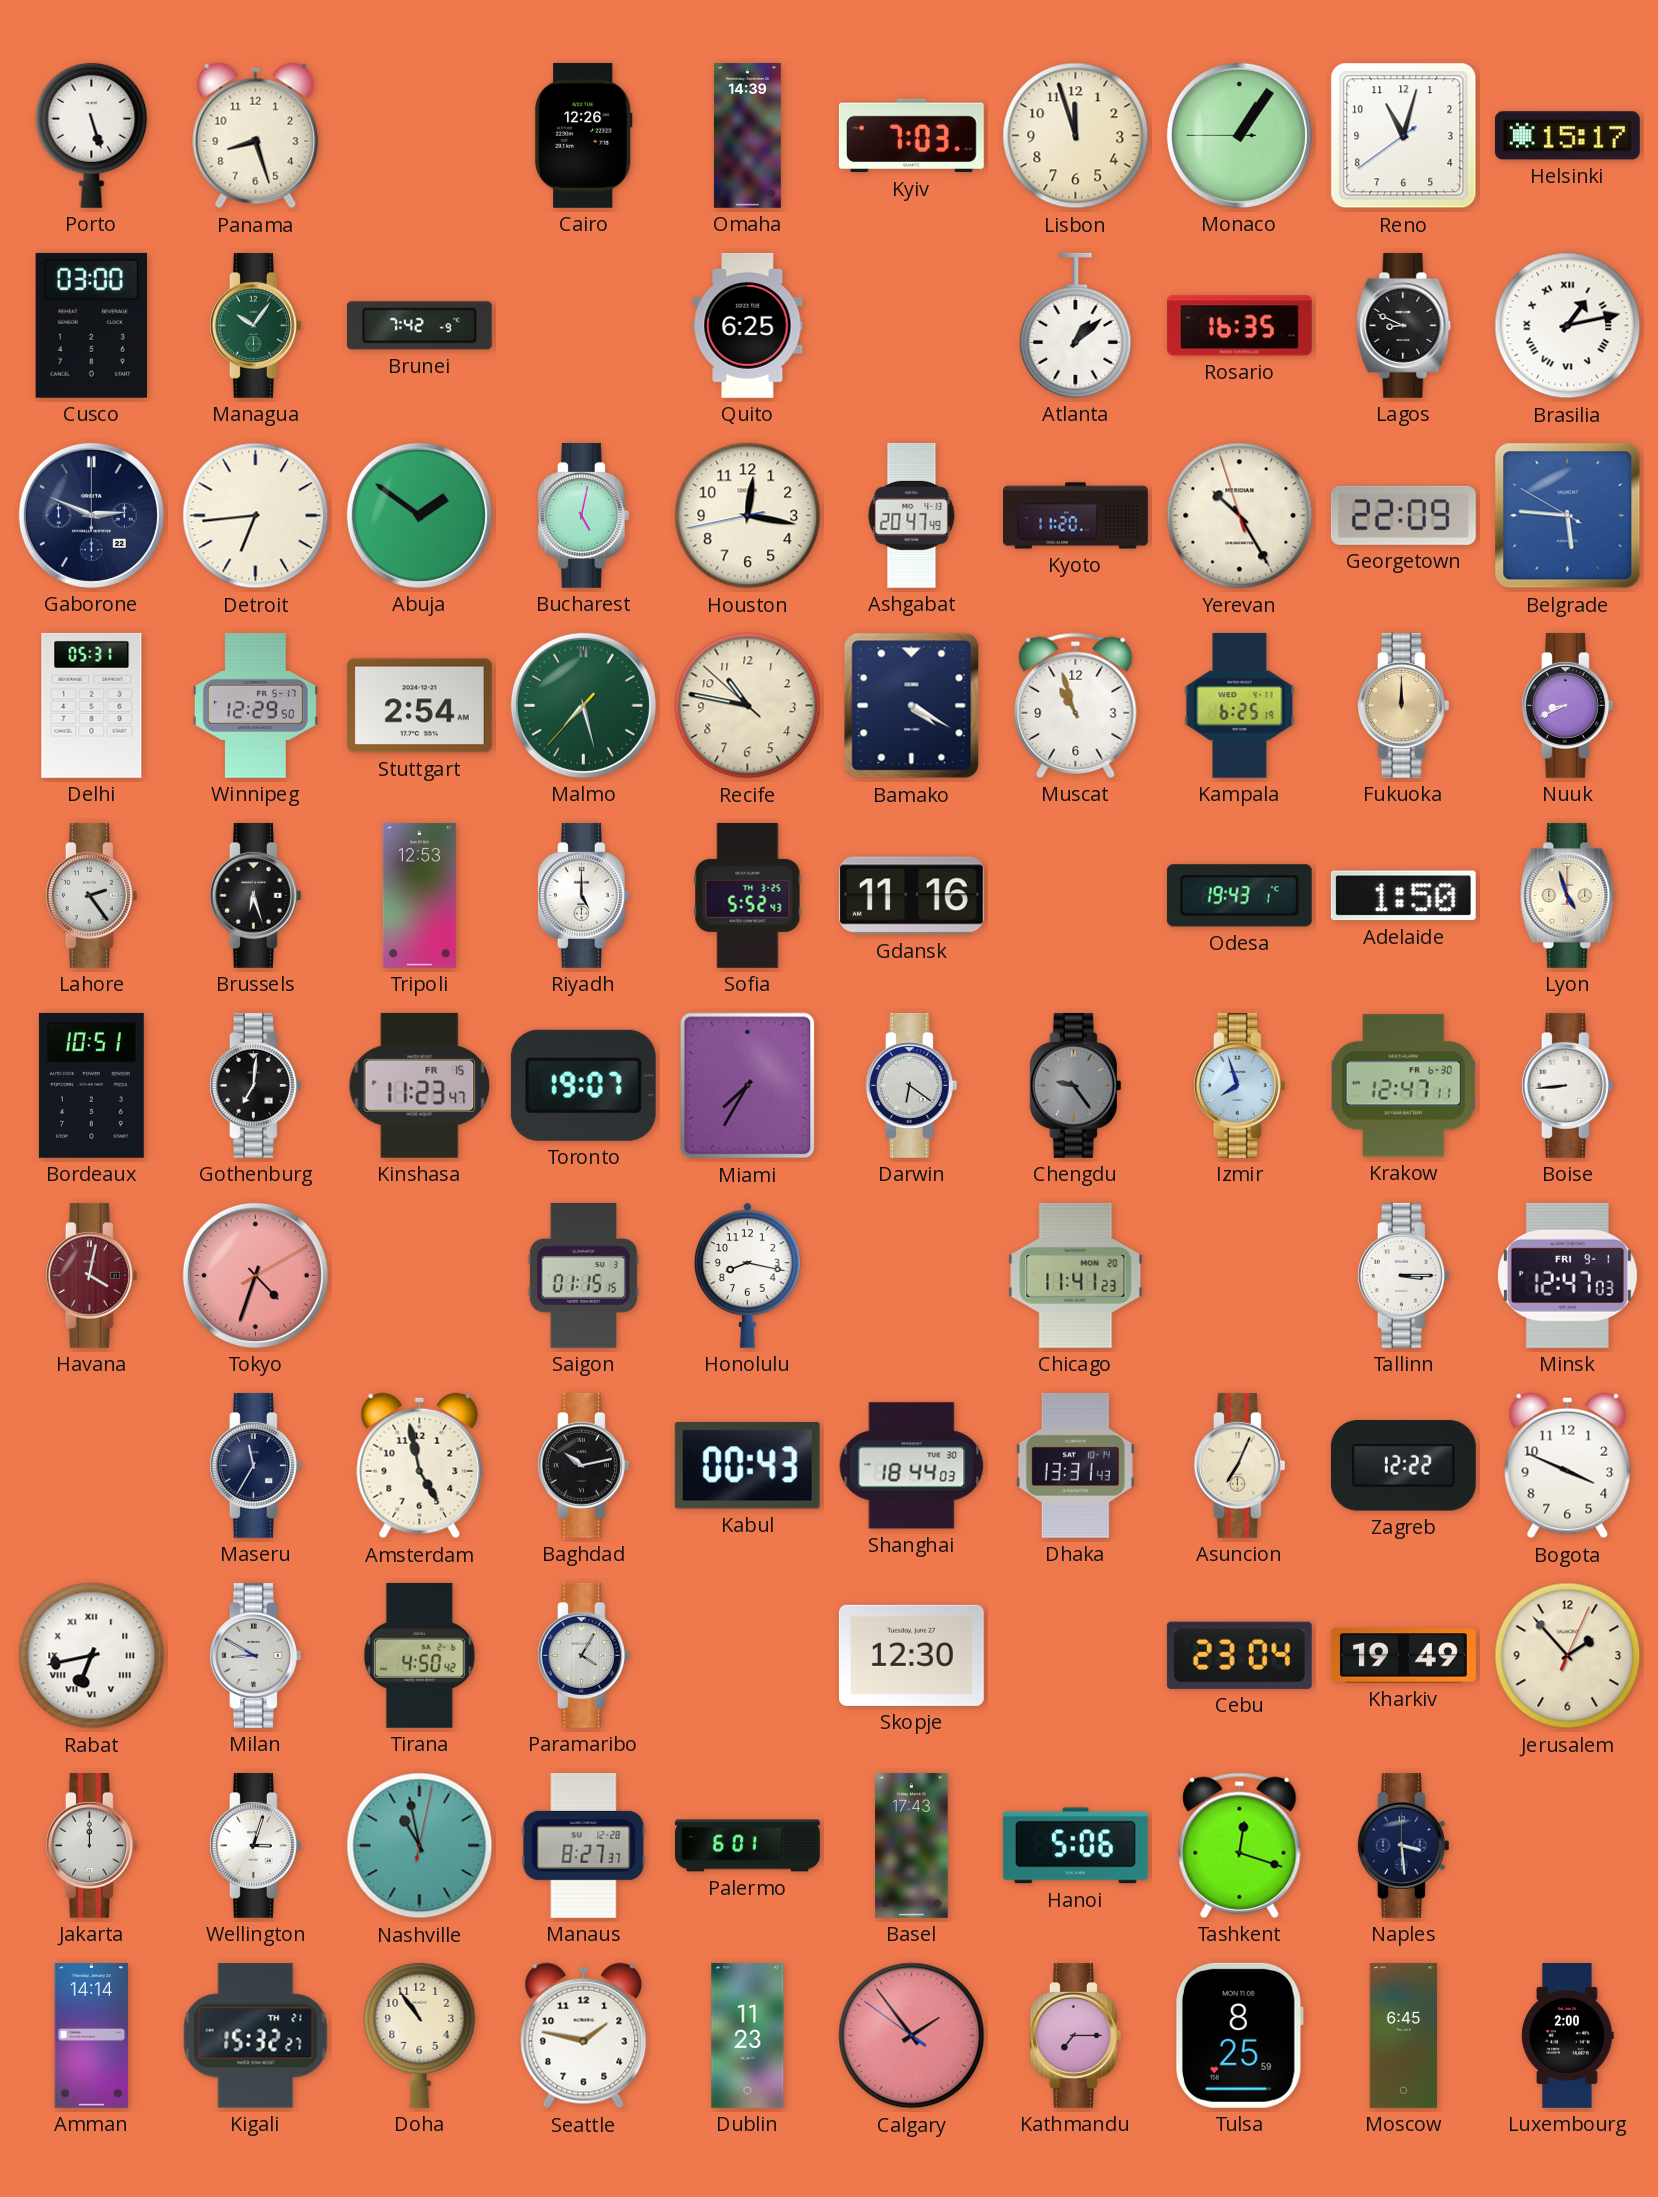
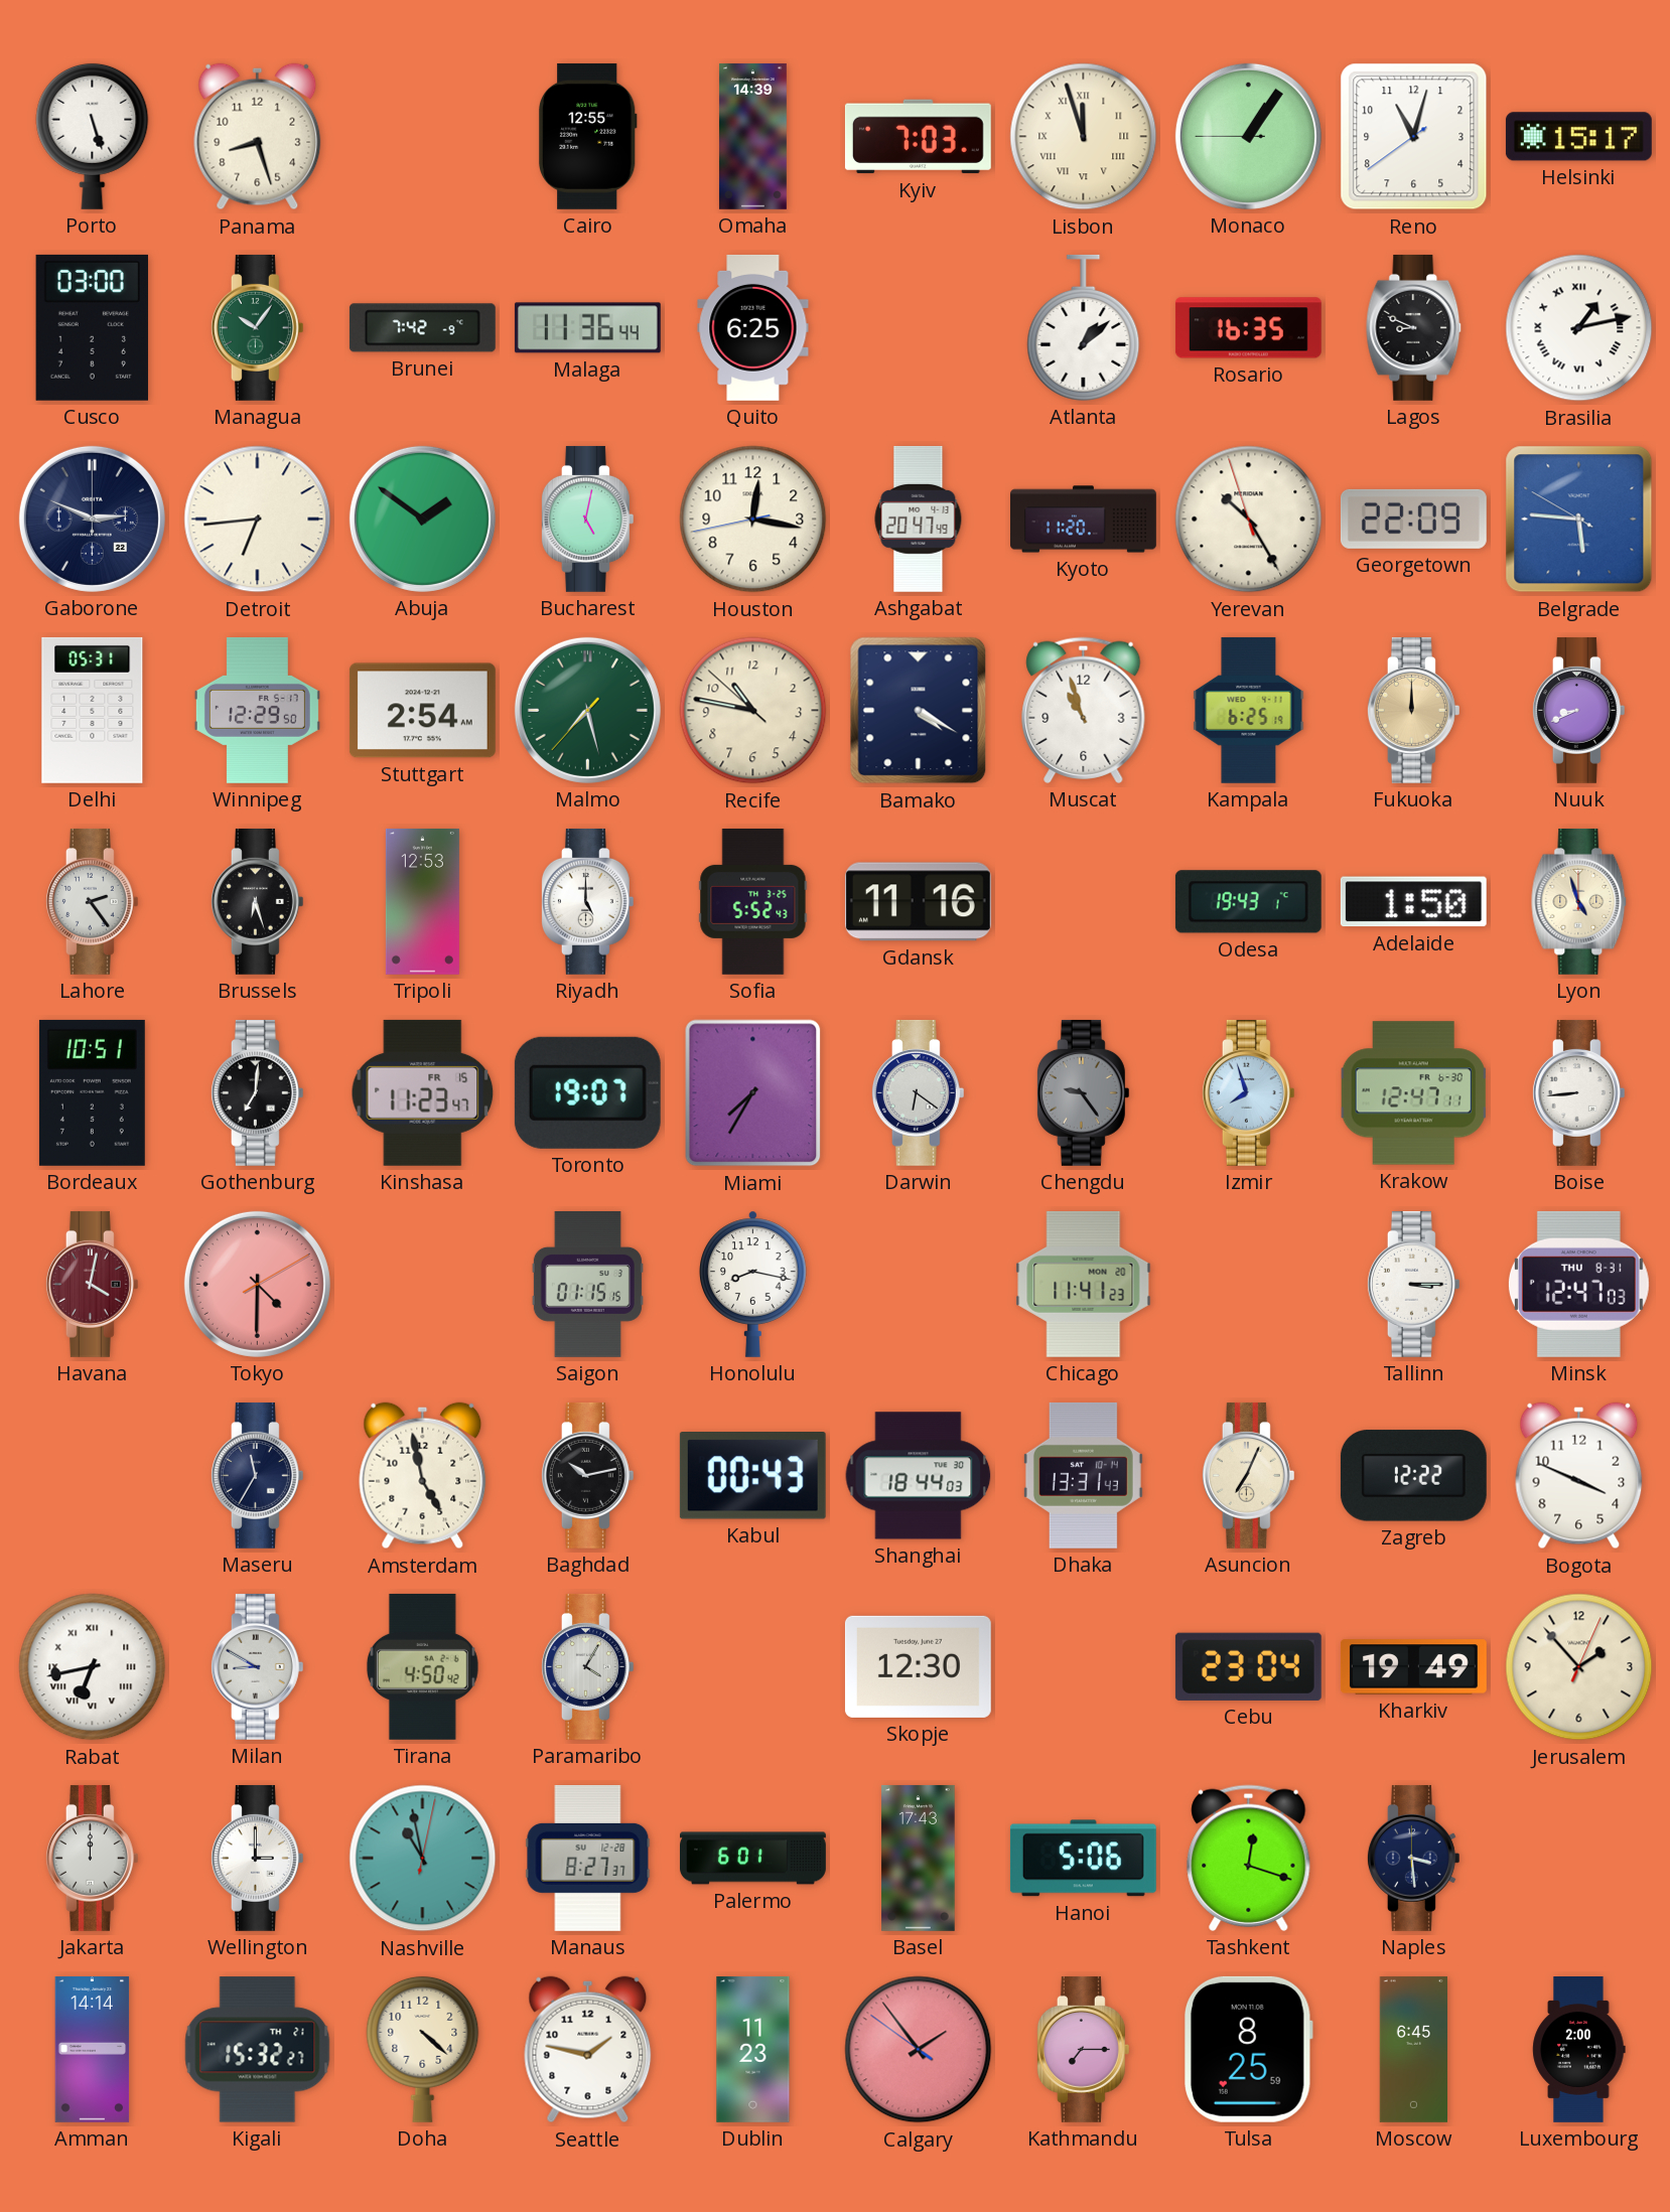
Cairo: 12:26 -> 12:55
Lisbon numerals: Arabic -> Roman
Malaga: none -> 11:36
Tokyo: 4:33 -> 4:30
Minsk date: FRI 9-1 -> THU 8-31
Wellington: 3:03 -> 3:00
Doha: 10:54 -> 4:22
